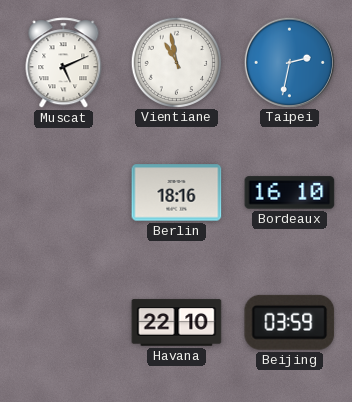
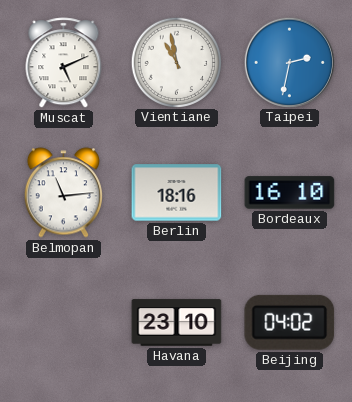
Belmopan: none -> 11:14
Havana: 22:10 -> 23:10
Beijing: 03:59 -> 04:02
